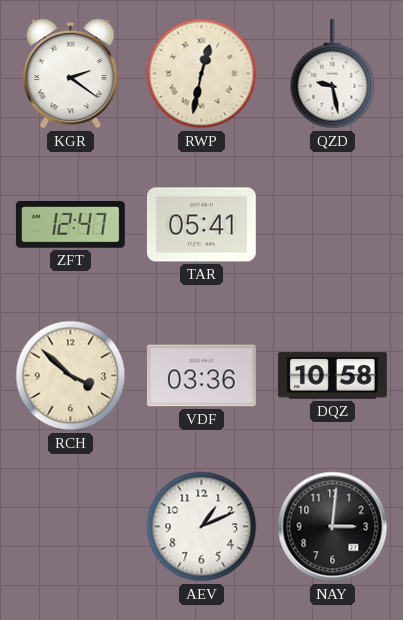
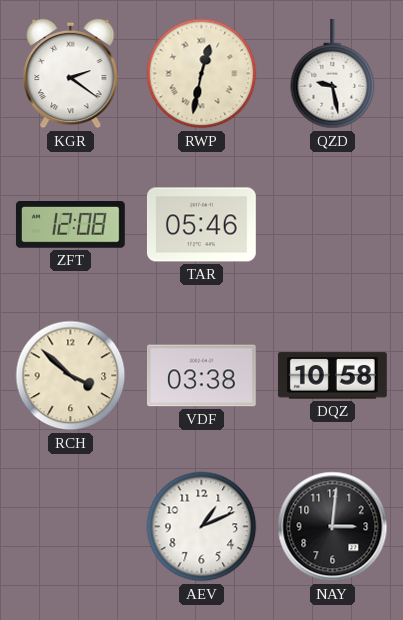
ZFT: 12:47 -> 12:08
TAR: 05:41 -> 05:46
VDF: 03:36 -> 03:38
